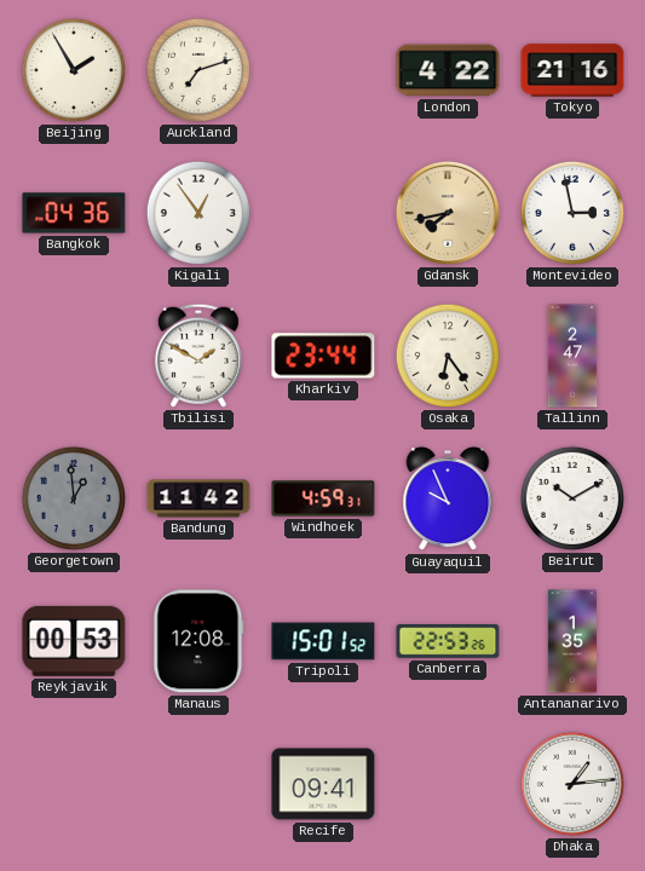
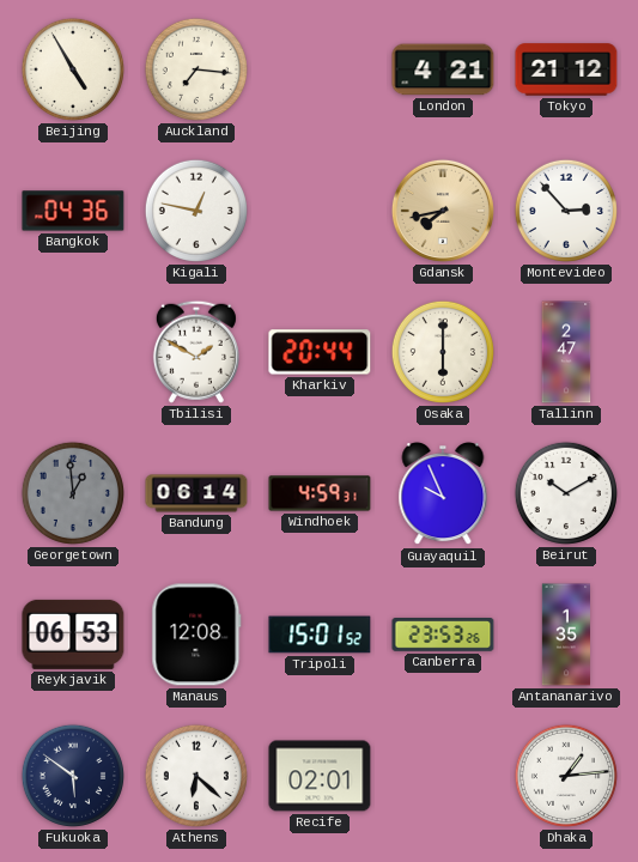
Beijing: 1:55 -> 4:55
Auckland: 7:12 -> 7:16
London: 4:22 -> 4:21
Tokyo: 21:16 -> 21:12
Kigali: 12:54 -> 12:47
Montevideo: 2:58 -> 2:53
Kharkiv: 23:44 -> 20:44
Osaka: 6:24 -> 6:00
Bandung: 11:42 -> 06:14
Reykjavik: 00:53 -> 06:53
Canberra: 22:53 -> 23:53
Fukuoka: none -> 5:51
Athens: none -> 6:22
Recife: 09:41 -> 02:01
